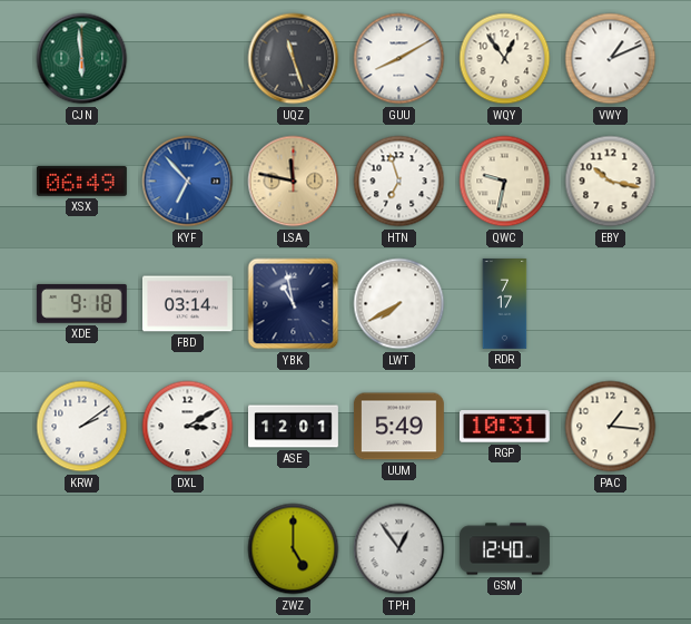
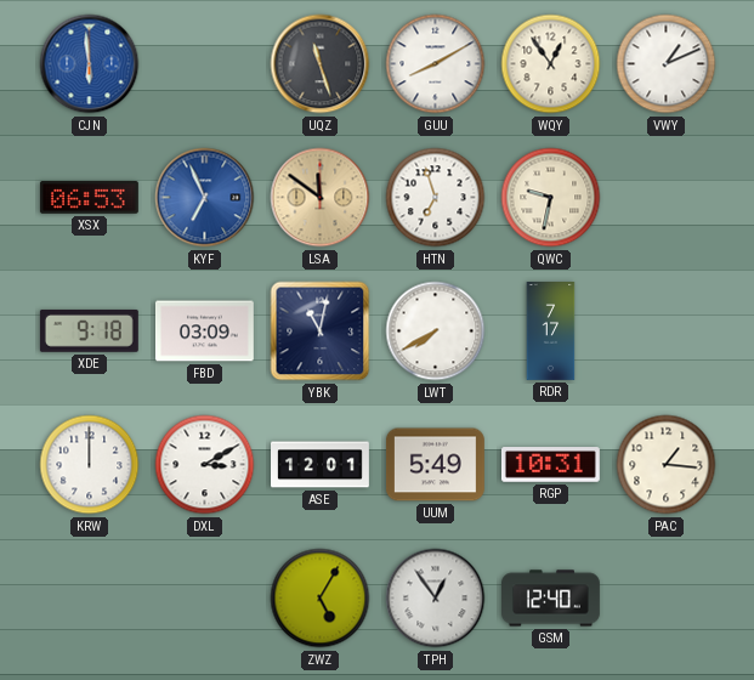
CJN dial: green -> blue
XSX: 06:49 -> 06:53
KYF: 6:53 -> 6:56
LSA: 11:47 -> 11:51
EBY: 10:17 -> none
FBD: 03:14 -> 03:09
YBK: 10:58 -> 11:02
KRW: 2:09 -> 12:00
ZWZ: 5:00 -> 5:05
